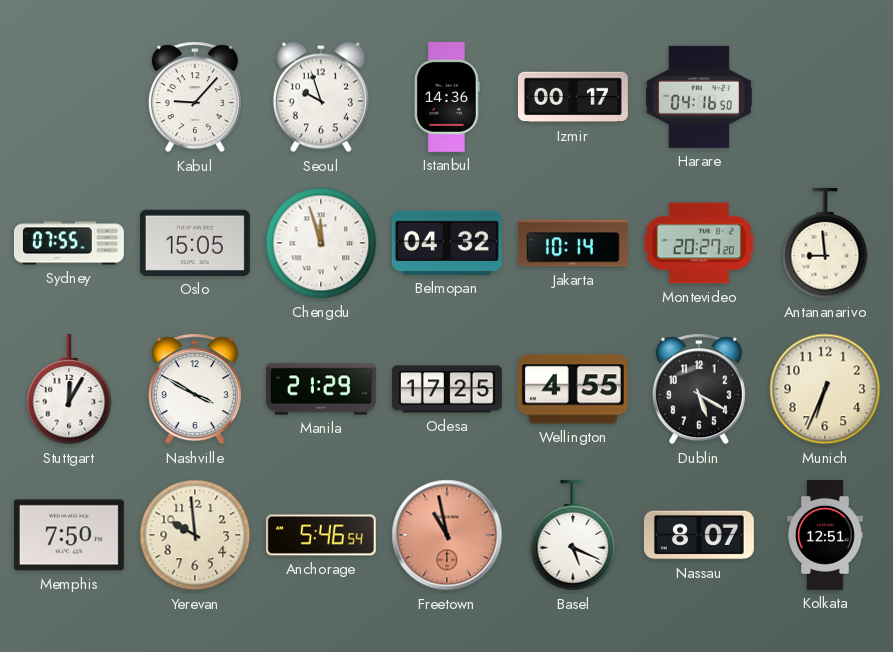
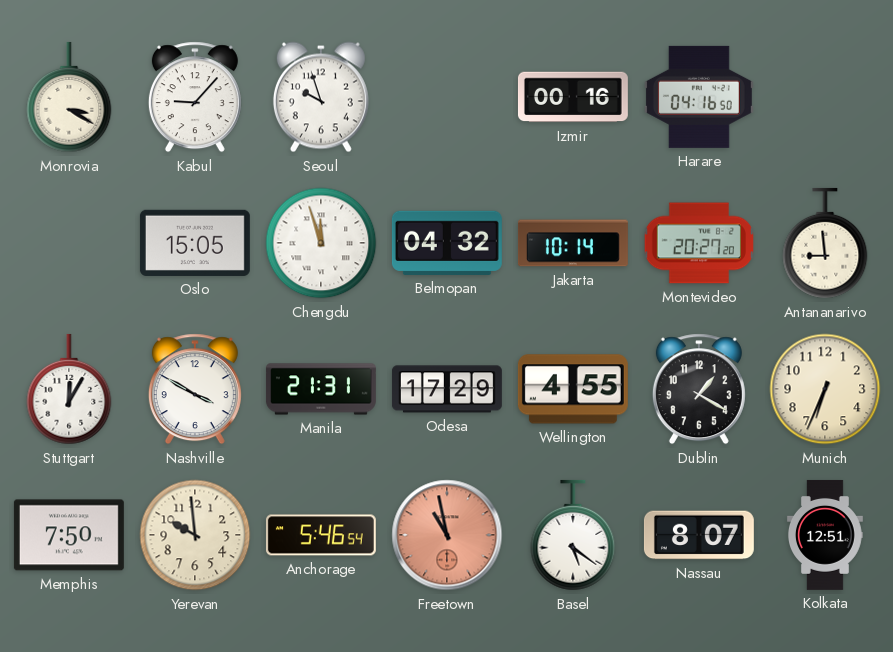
Monrovia: none -> 3:20
Istanbul: 14:36 -> none
Izmir: 00:17 -> 00:16
Sydney: 07:55 -> none
Manila: 21:29 -> 21:31
Odesa: 17:25 -> 17:29
Dublin: 5:20 -> 1:20
Basel: 5:19 -> 5:21
